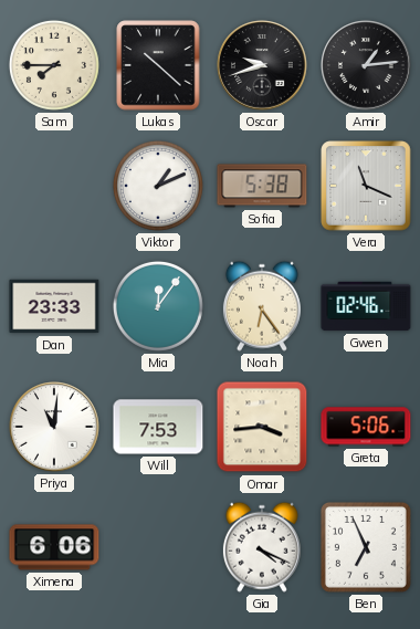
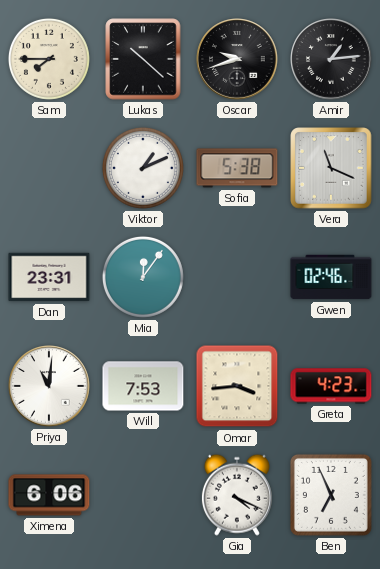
Dan: 23:33 -> 23:31
Noah: 6:24 -> none
Greta: 5:06 -> 4:23
